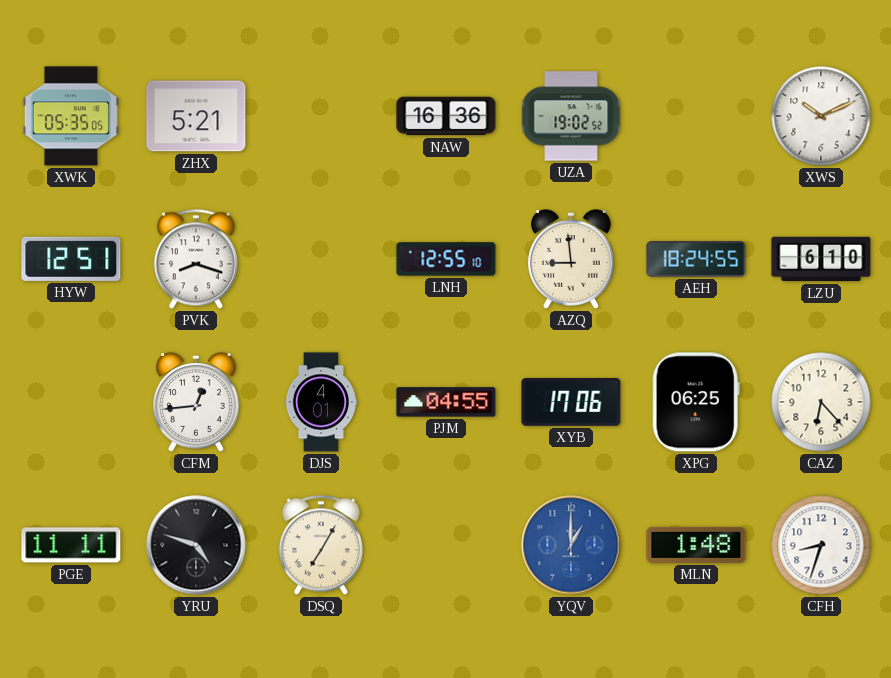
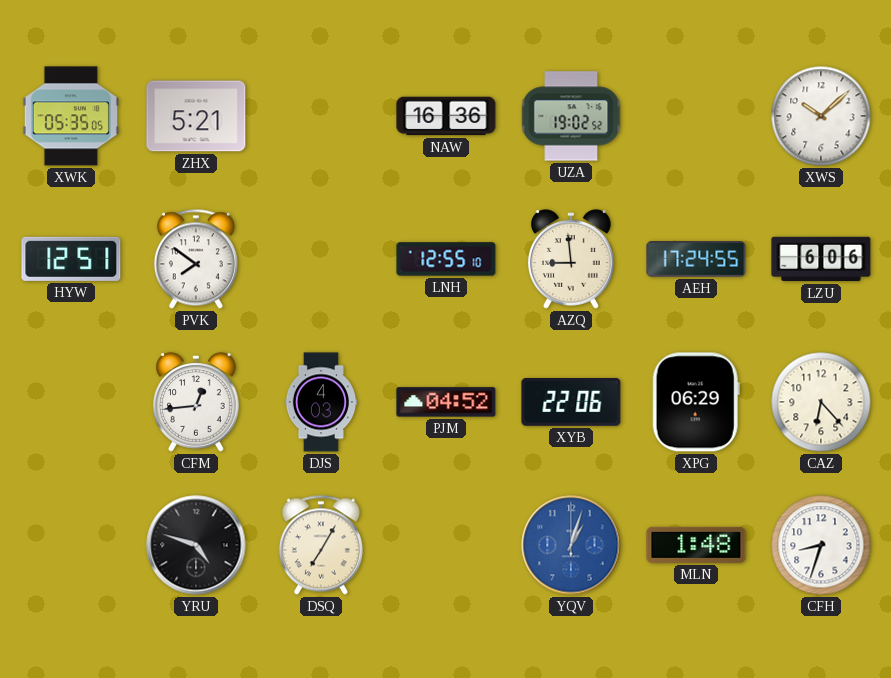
XWS: 10:11 -> 10:08
PVK: 8:18 -> 7:51
AEH: 18:24 -> 17:24
LZU: 6:10 -> 6:06
DJS: 4:01 -> 4:03
PJM: 04:55 -> 04:52
XYB: 17:06 -> 22:06
XPG: 06:25 -> 06:29
PGE: 11:11 -> none
YQV: 1:00 -> 1:03
